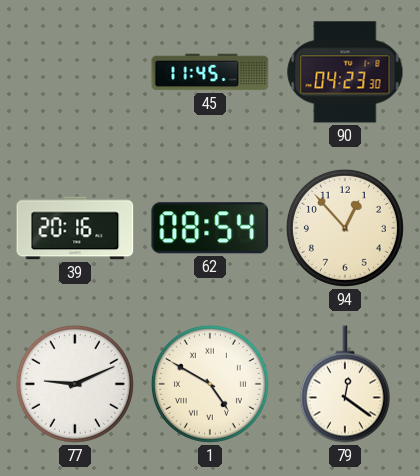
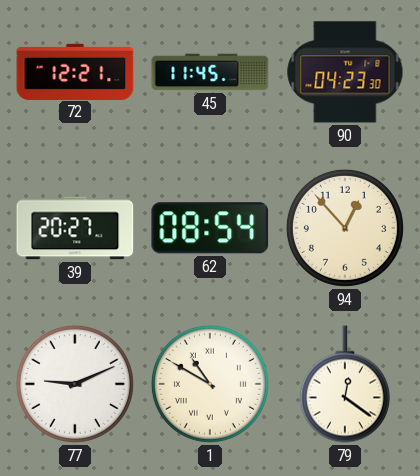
72: none -> 12:21
39: 20:16 -> 20:27
1: 4:50 -> 10:50
